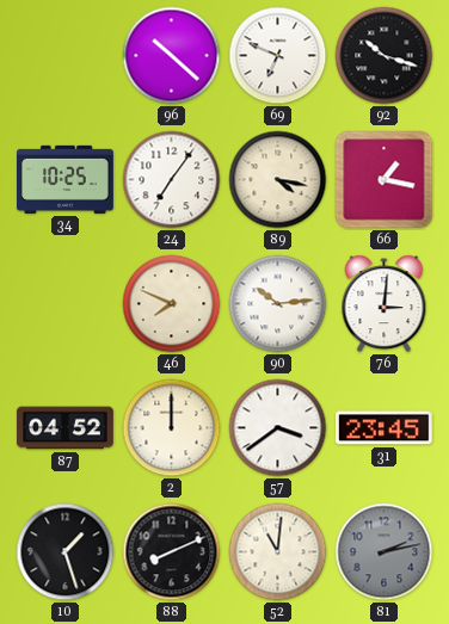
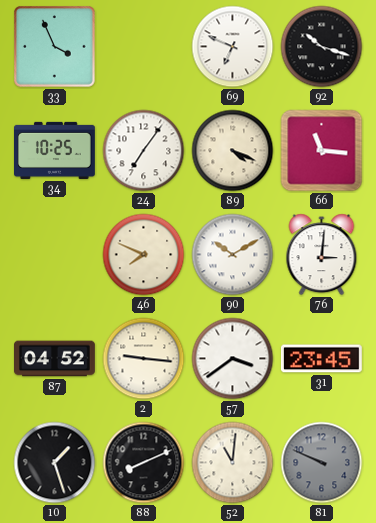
33: none -> 3:56
96: 10:22 -> none
89: 4:17 -> 4:19
66: 1:17 -> 11:16
90: 10:14 -> 10:10
2: 12:00 -> 9:16
81: 2:13 -> 9:49
